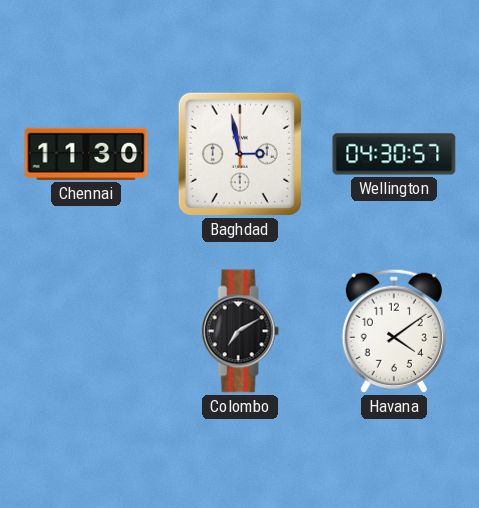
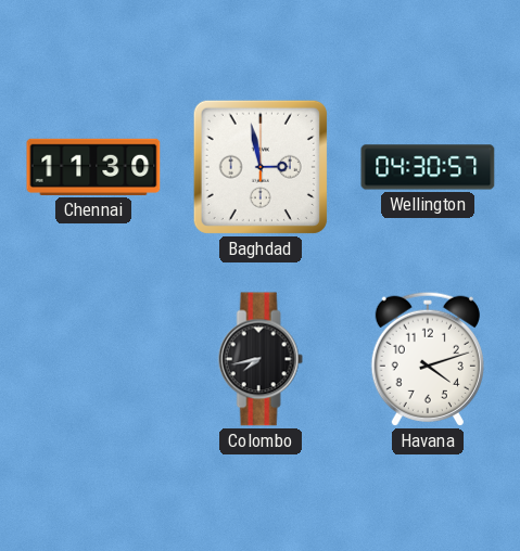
Colombo: 7:10 -> 7:43
Havana: 4:09 -> 4:12
